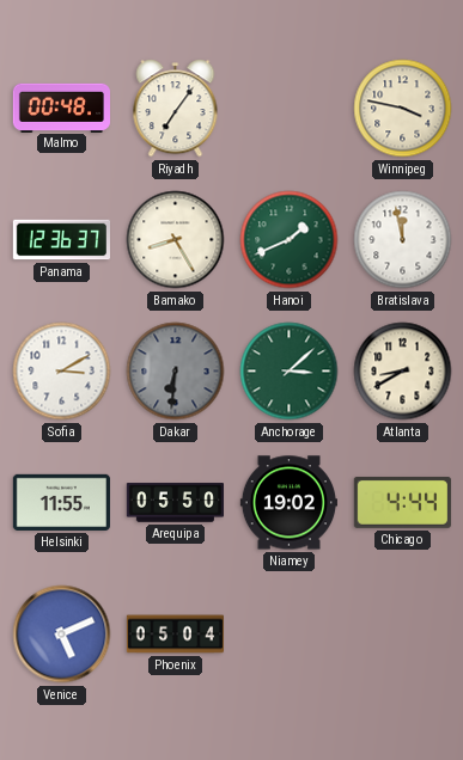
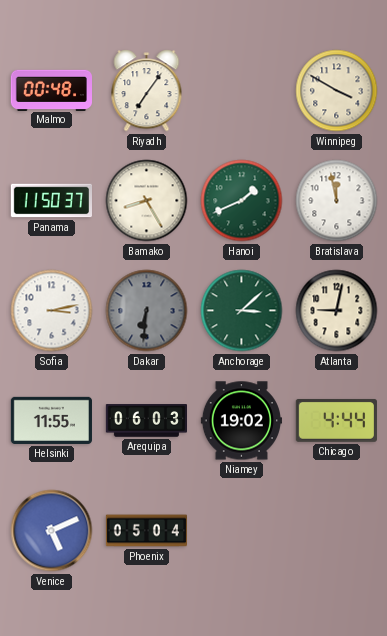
Winnipeg: 3:47 -> 3:50
Panama: 12:36 -> 11:50
Sofia: 3:10 -> 3:13
Atlanta: 8:40 -> 9:02
Arequipa: 05:50 -> 06:03
